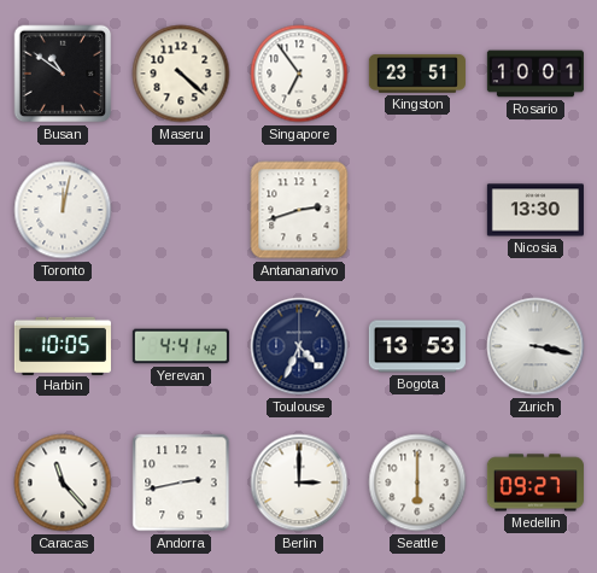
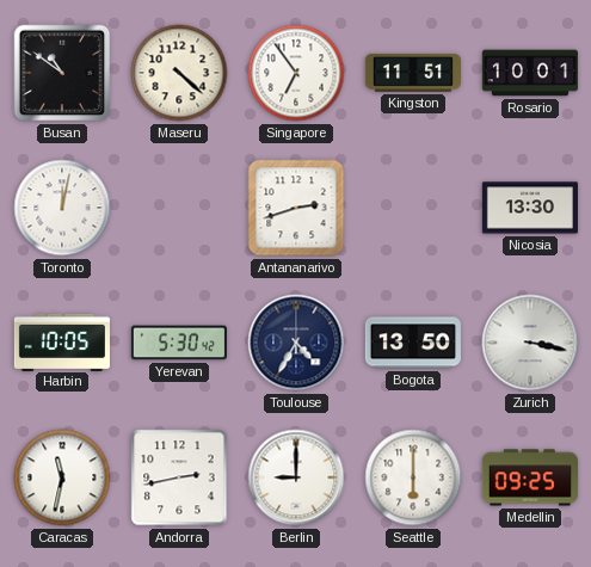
Kingston: 23:51 -> 11:51
Yerevan: 4:41 -> 5:30
Toulouse: 4:34 -> 4:35
Bogota: 13:53 -> 13:50
Caracas: 11:23 -> 11:32
Berlin: 3:00 -> 9:00
Medellin: 09:27 -> 09:25
